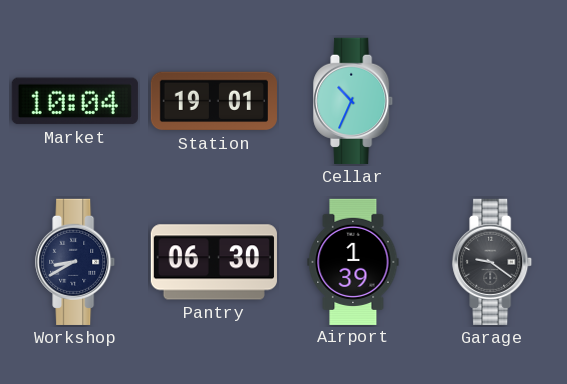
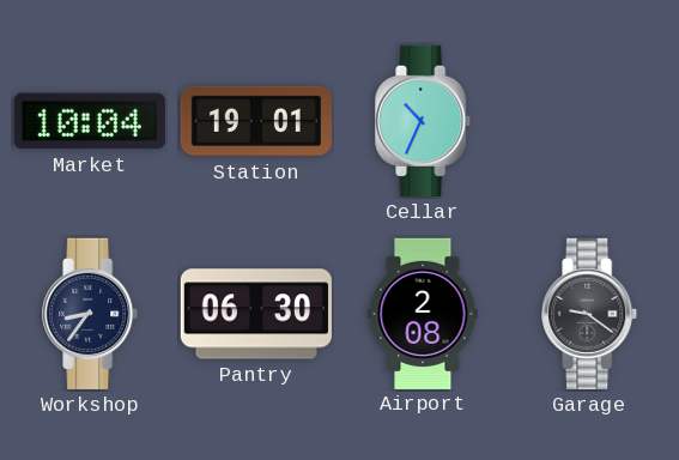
Workshop: 8:40 -> 8:36
Airport: 1:39 -> 2:08
